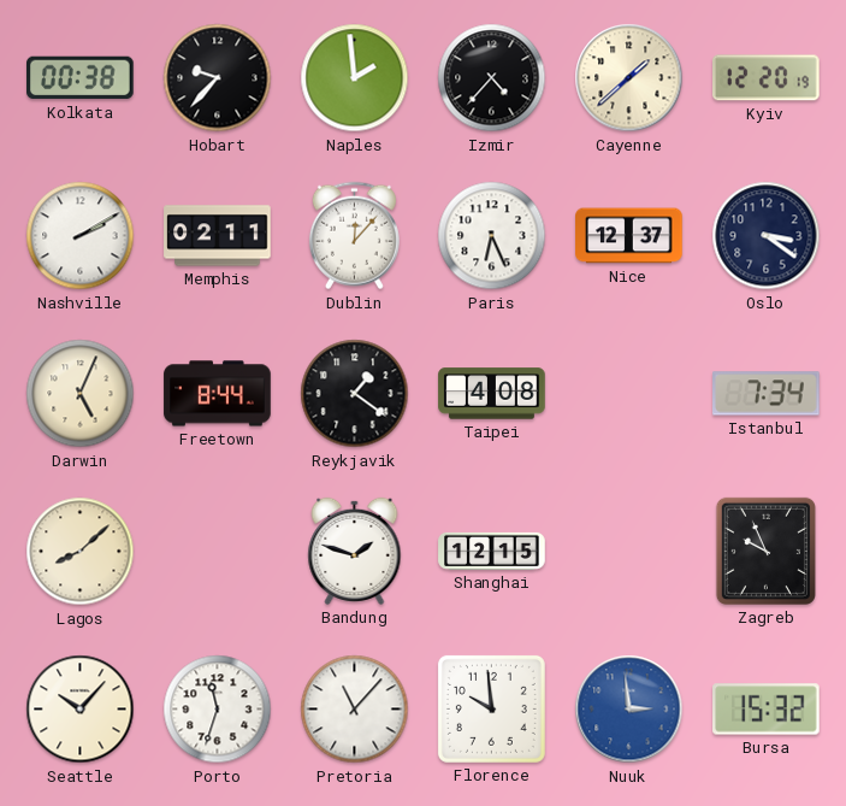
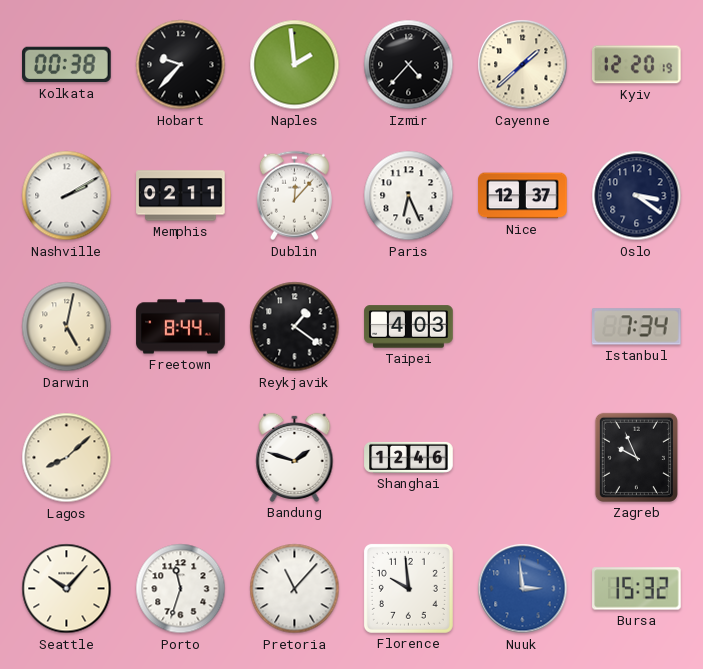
Darwin: 5:04 -> 5:02
Taipei: 4:08 -> 4:03
Shanghai: 12:15 -> 12:46
